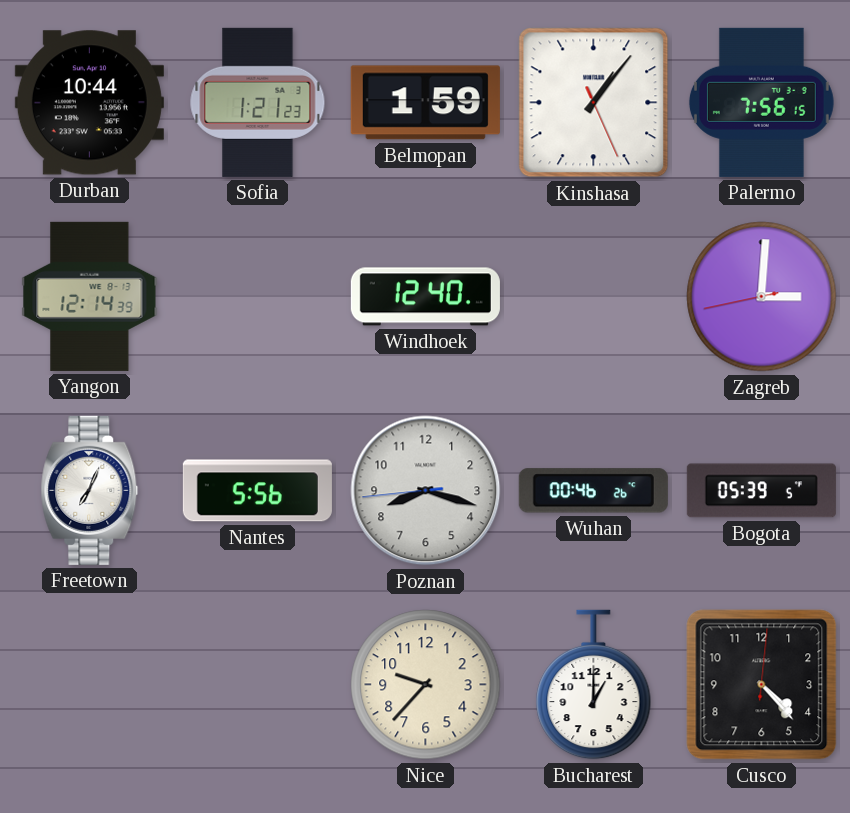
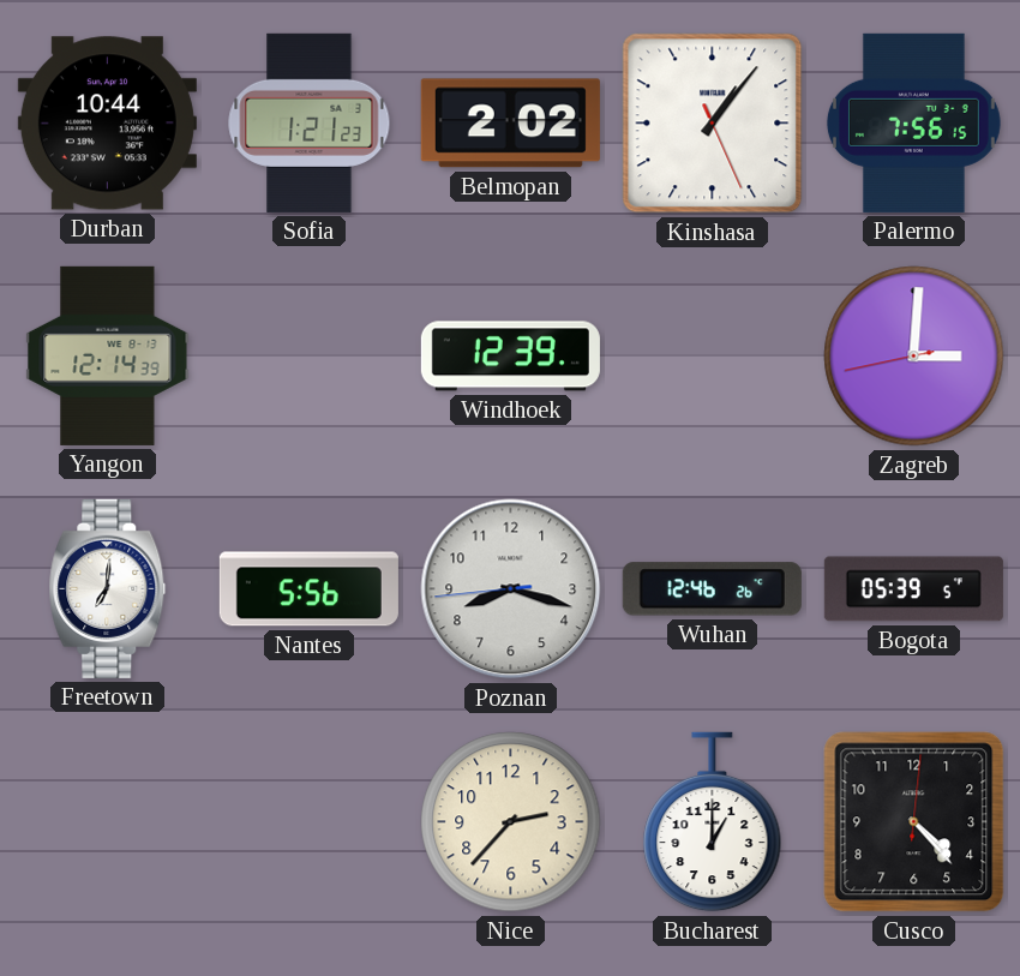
Belmopan: 1:59 -> 2:02
Windhoek: 12:40 -> 12:39
Freetown: 7:04 -> 7:01
Wuhan: 00:46 -> 12:46
Nice: 9:37 -> 2:37
